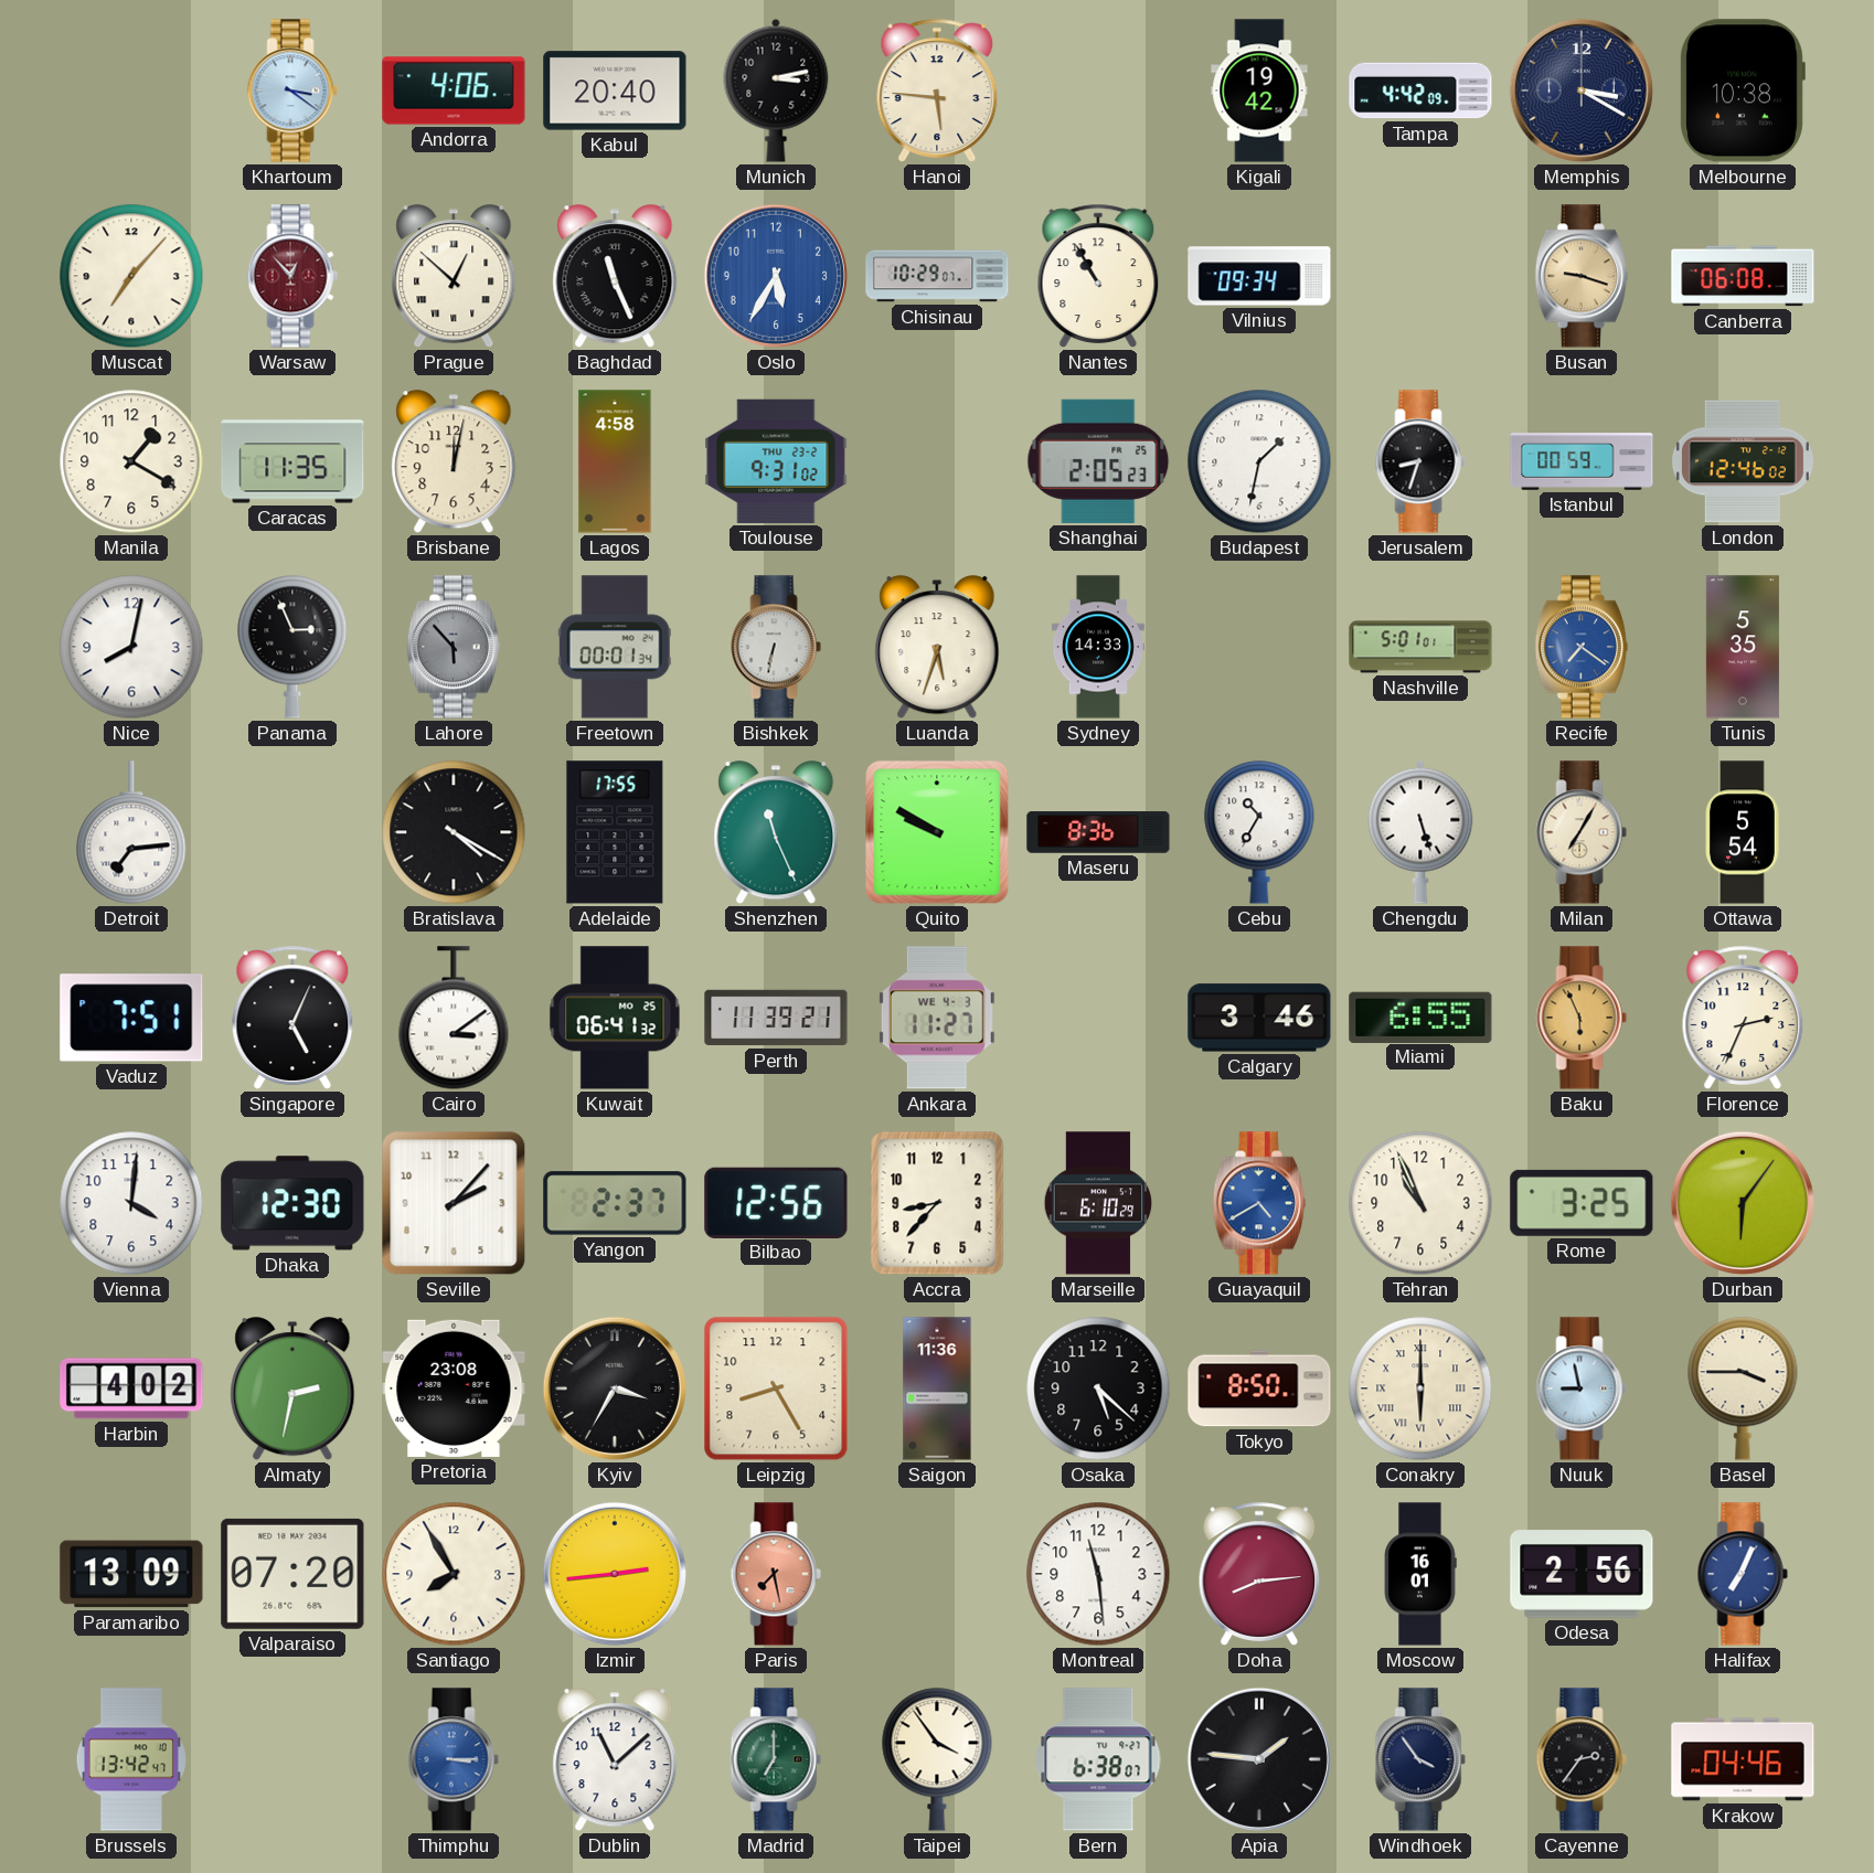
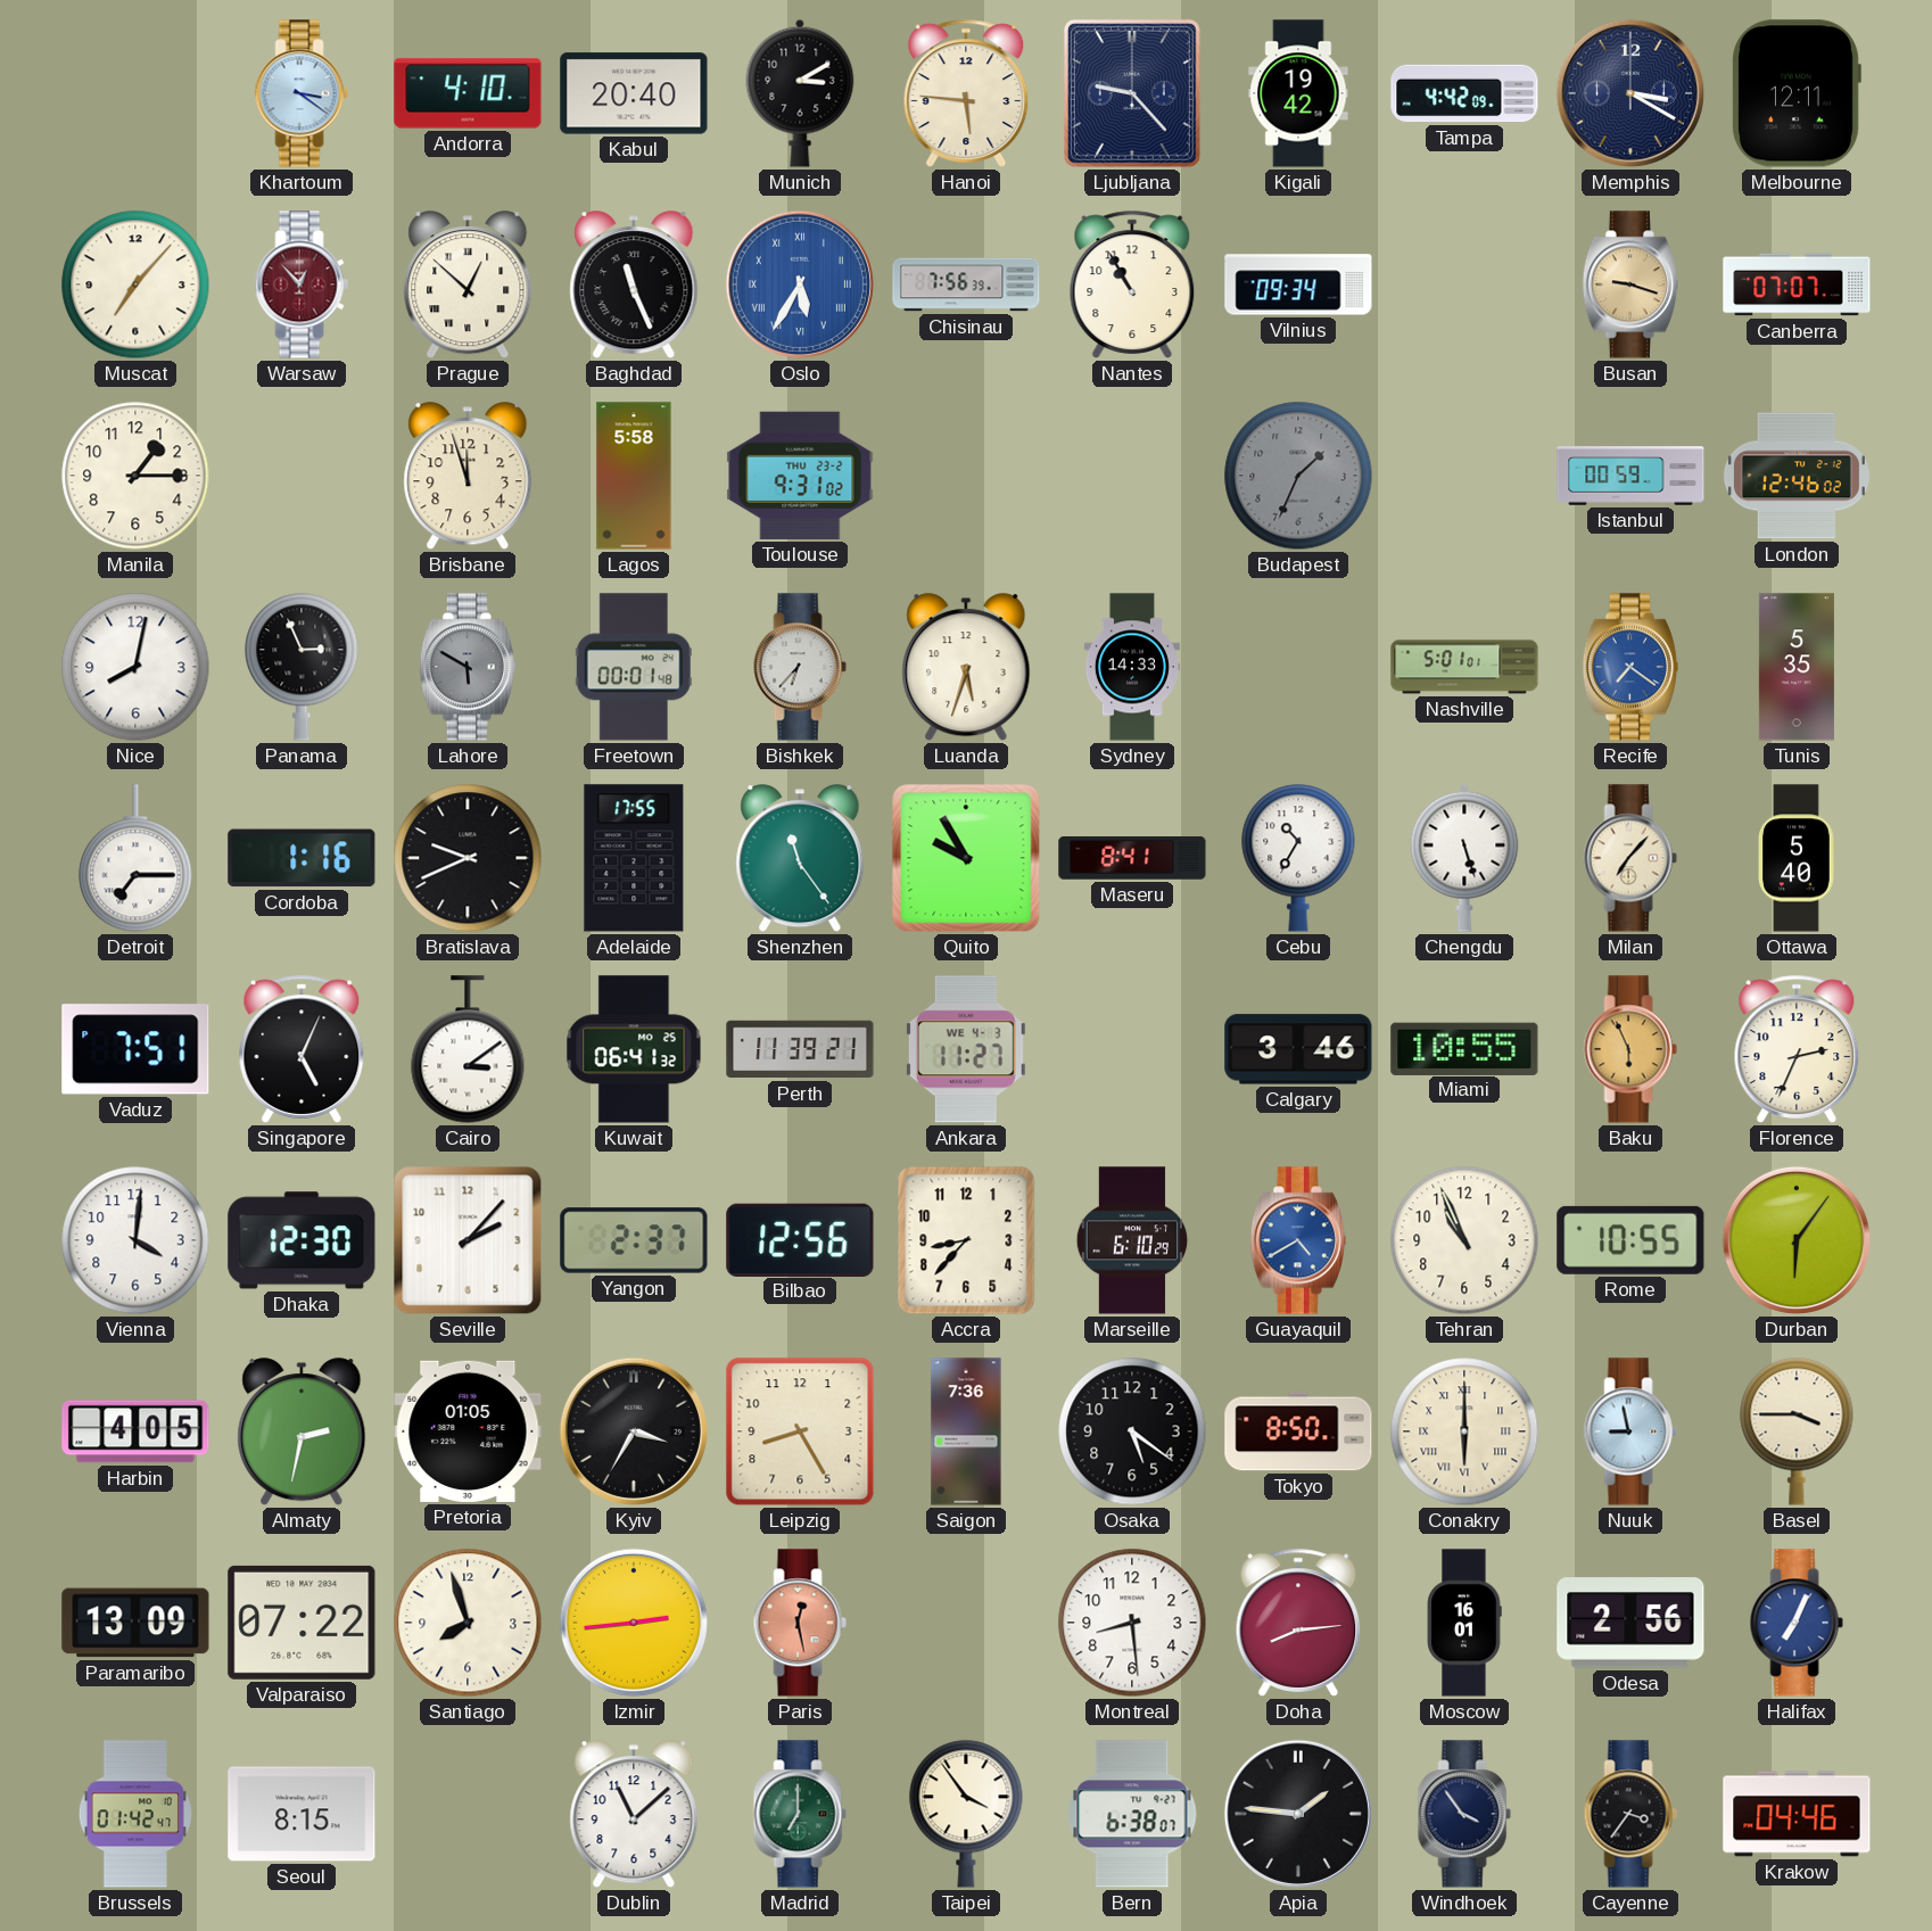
Andorra: 4:06 -> 4:10
Munich: 3:13 -> 3:10
Ljubljana: none -> 9:23
Melbourne: 10:38 -> 12:11
Oslo numerals: Arabic -> Roman
Chisinau: 10:29 -> 7:56
Canberra: 06:08 -> 07:07
Manila: 1:20 -> 1:15
Caracas: 11:35 -> none
Brisbane: 12:02 -> 11:57
Lagos: 4:58 -> 5:58
Shanghai: 2:05 -> none
Budapest: 1:32 -> 1:34
Budapest dial: white -> grey
Jerusalem: 8:33 -> none
Lahore: 5:53 -> 5:50
Freetown: 00:01:34 -> 00:01:48
Bishkek: 6:32 -> 6:37
Detroit: 7:14 -> 7:15
Cordoba: none -> 1:16
Bratislava: 4:20 -> 9:41
Shenzhen: 11:26 -> 11:24
Quito: 9:50 -> 9:55
Maseru: 8:36 -> 8:41
Milan: 7:05 -> 7:07
Ottawa: 5:54 -> 5:40
Miami: 6:55 -> 10:55
Rome: 3:25 -> 10:55
Harbin: 4:02 -> 4:05
Pretoria: 23:08 -> 01:05
Saigon: 11:36 -> 7:36
Osaka: 5:22 -> 5:21
Valparaiso: 07:20 -> 07:22
Santiago: 7:55 -> 7:57
Paris: 7:28 -> 12:28
Montreal: 11:29 -> 8:29
Brussels: 13:42 -> 01:42
Seoul: none -> 8:15
Thimphu: 3:15 -> none
Cayenne: 2:36 -> 3:36
